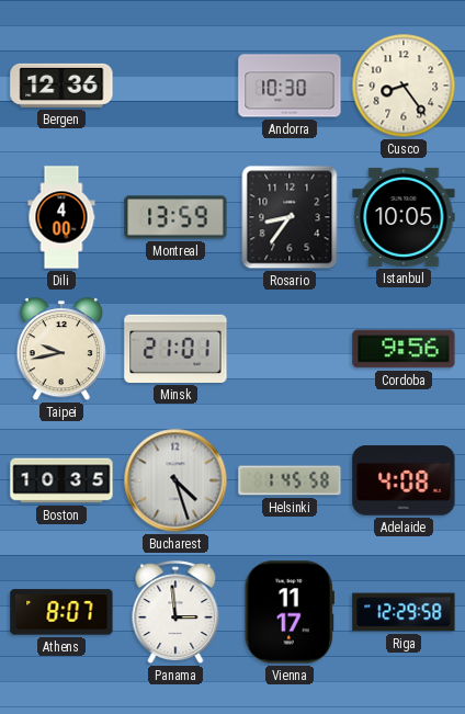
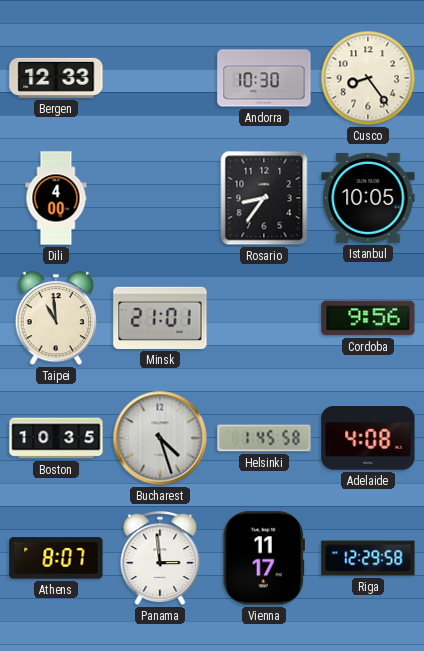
Bergen: 12:36 -> 12:33
Montreal: 13:59 -> none
Taipei: 9:43 -> 10:59
